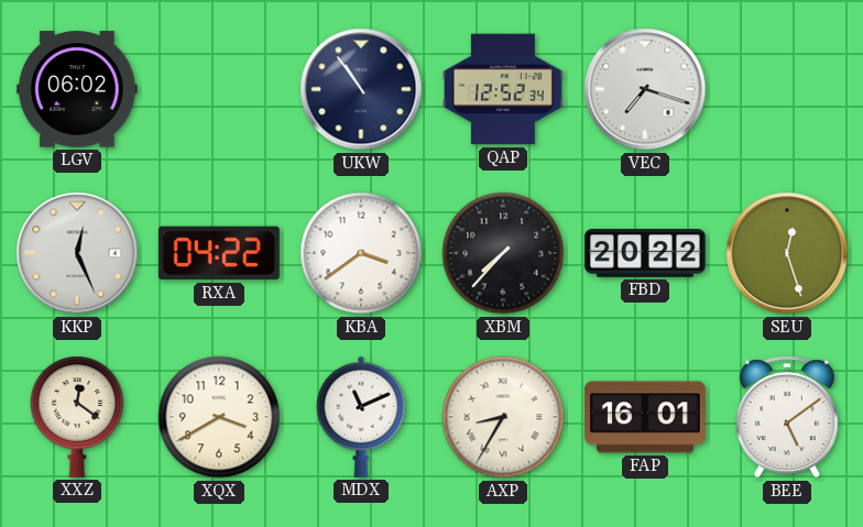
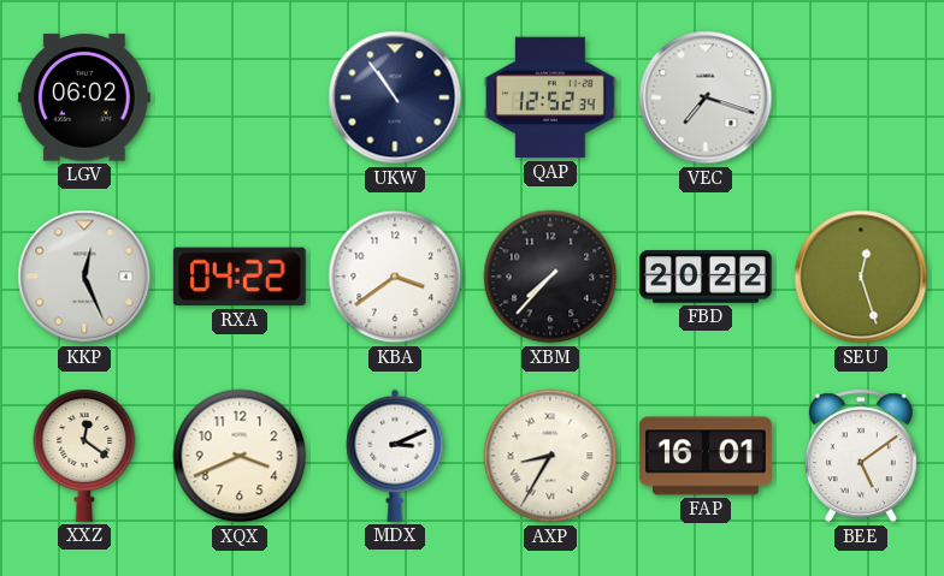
XQX: 3:40 -> 3:41
MDX: 11:11 -> 3:11
